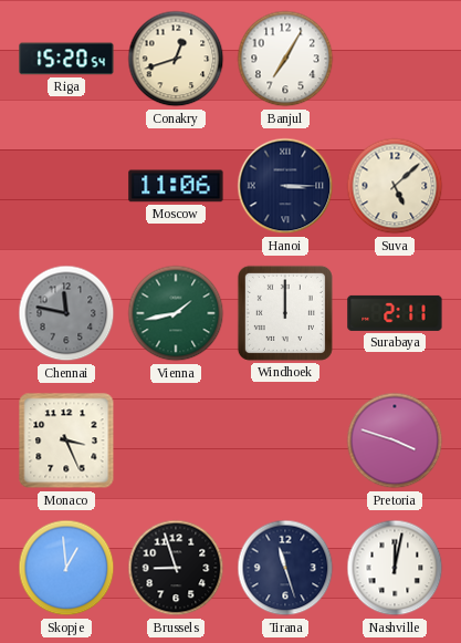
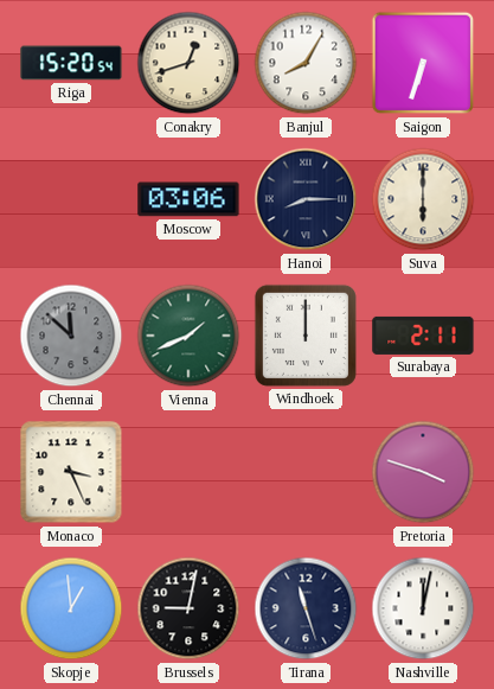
Banjul: 7:05 -> 8:05
Saigon: none -> 6:33
Moscow: 11:06 -> 03:06
Hanoi: 3:15 -> 8:15
Suva: 5:08 -> 6:00
Chennai: 11:47 -> 11:52
Vienna: 1:43 -> 1:41
Brussels: 8:57 -> 9:02
